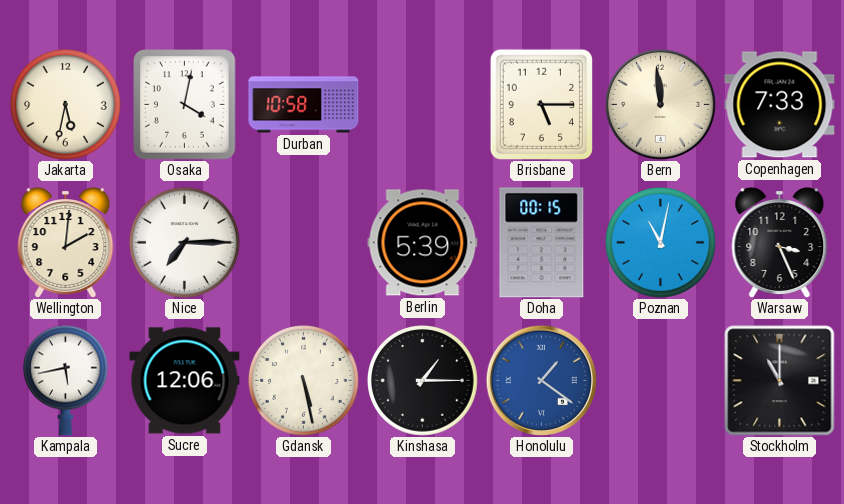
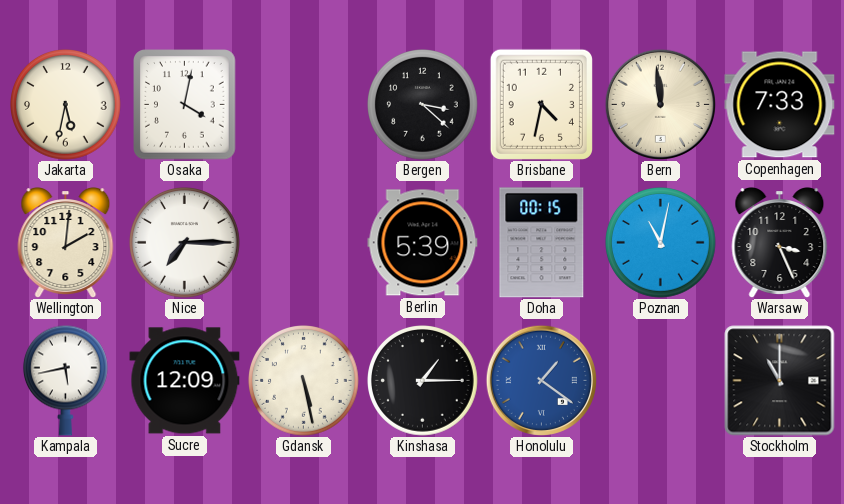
Durban: 10:58 -> none
Bergen: none -> 3:22
Brisbane: 5:15 -> 4:32
Sucre: 12:06 -> 12:09
